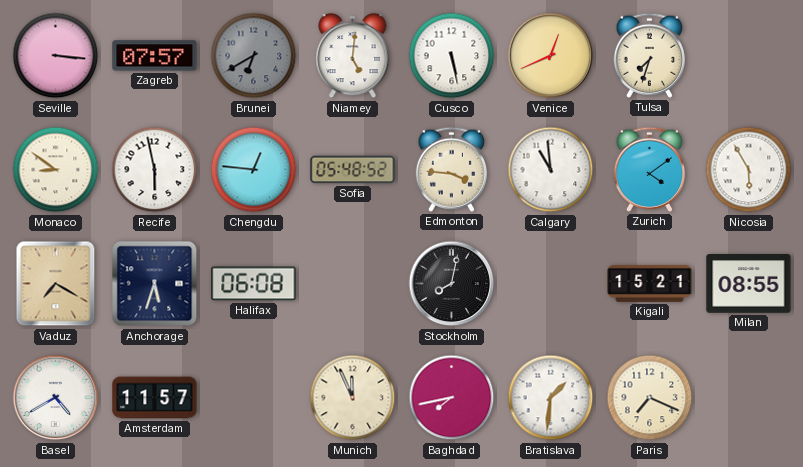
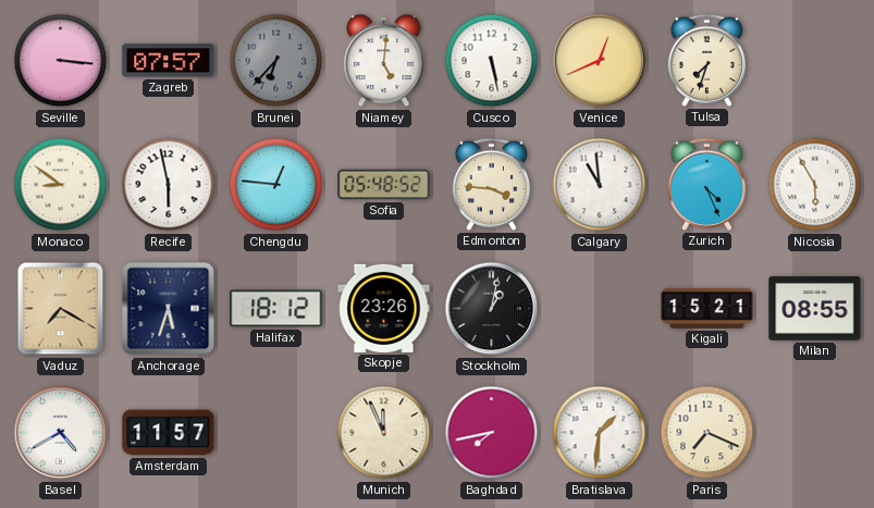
Brunei: 6:40 -> 6:37
Zurich: 4:09 -> 4:26
Halifax: 06:08 -> 18:12
Skopje: none -> 23:26
Stockholm: 8:02 -> 1:02
